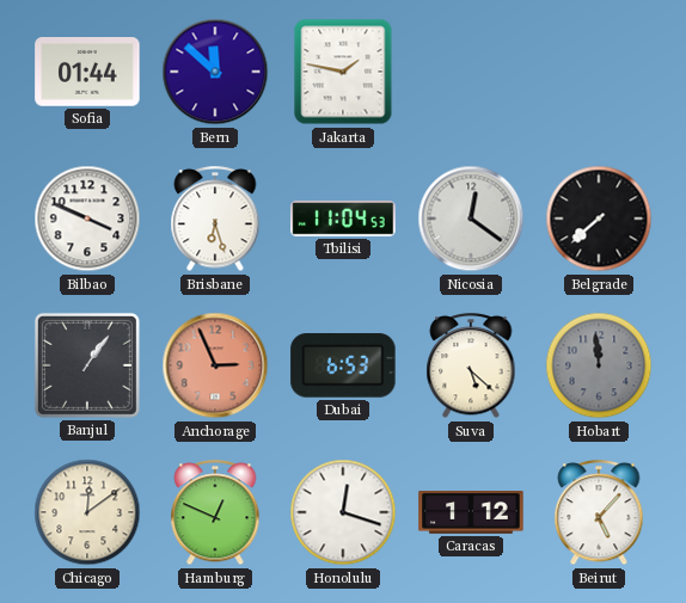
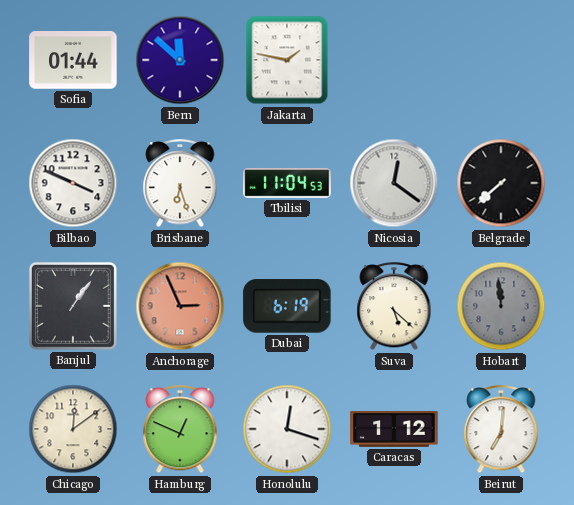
Dubai: 6:53 -> 6:19
Beirut: 5:07 -> 7:01
